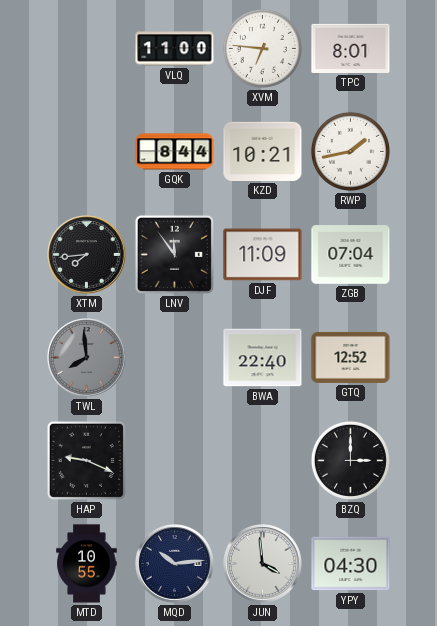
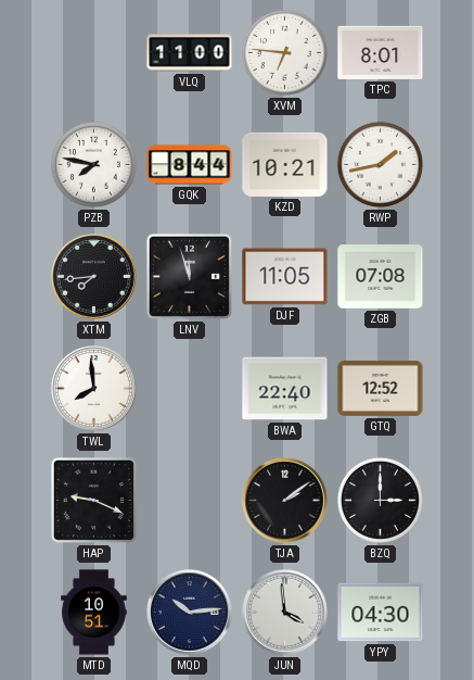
PZB: none -> 7:47
LNV: 11:54 -> 11:57
DJF: 11:09 -> 11:05
ZGB: 07:04 -> 07:08
TWL dial: grey -> white
TJA: none -> 2:09
MTD: 10:55 -> 10:51
